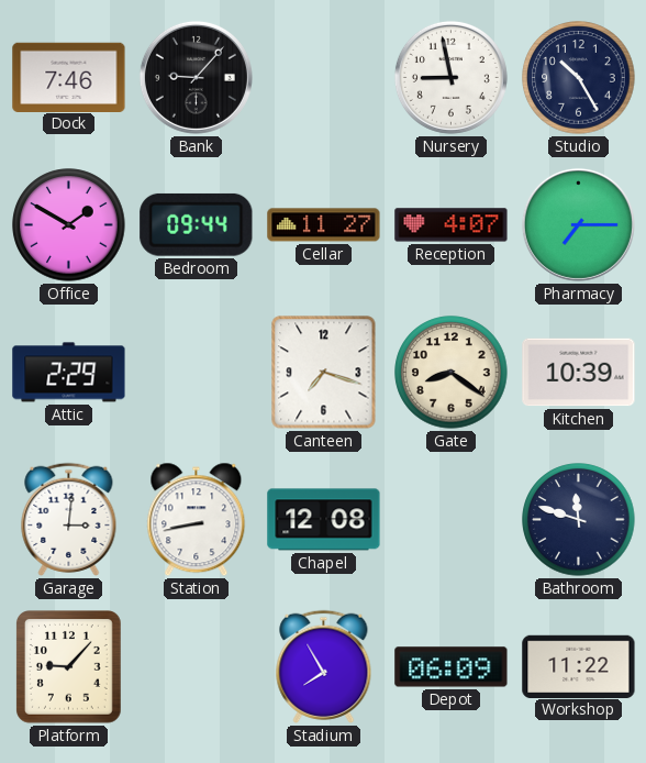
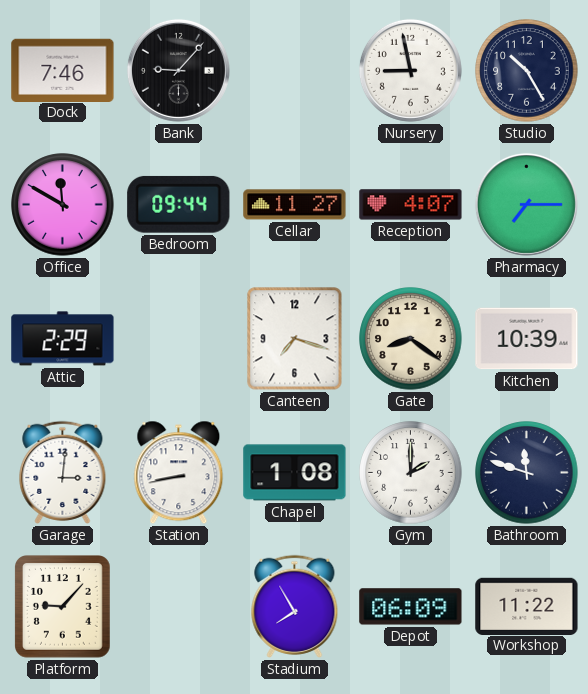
Office: 1:50 -> 11:50
Chapel: 12:08 -> 1:08
Gym: none -> 2:00
